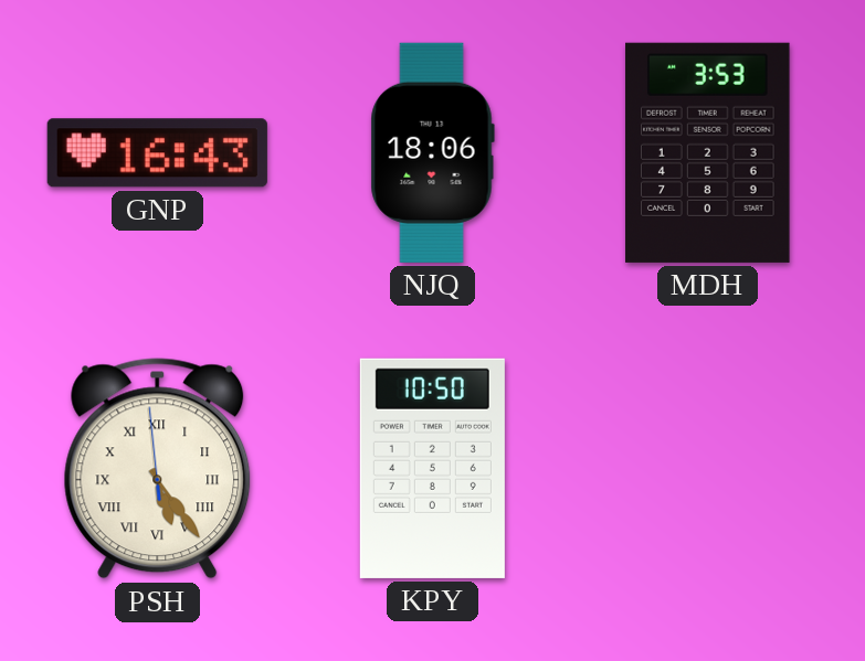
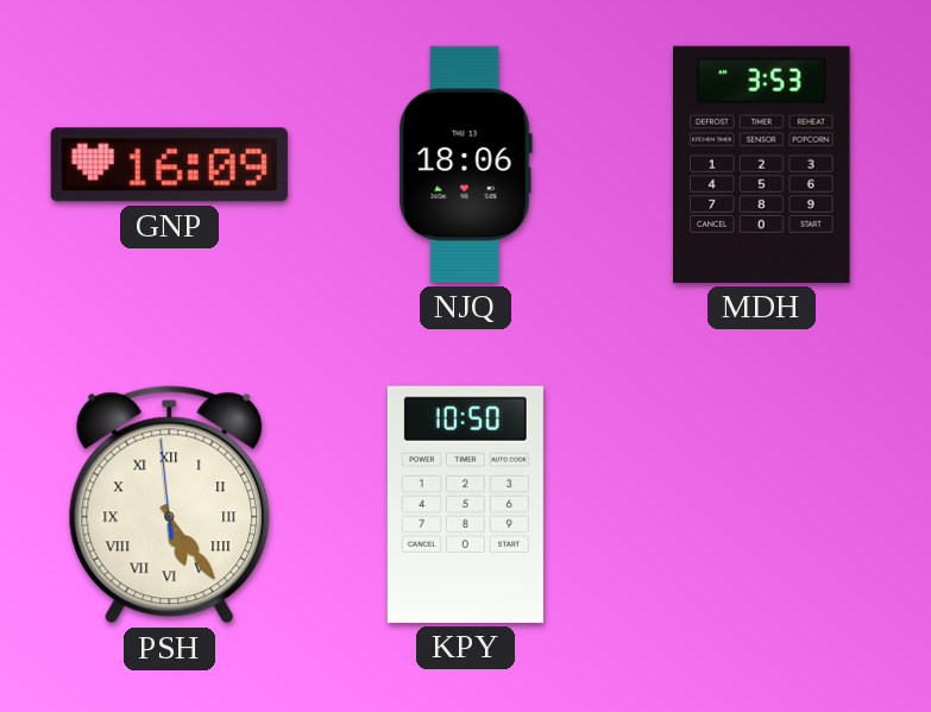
GNP: 16:43 -> 16:09
